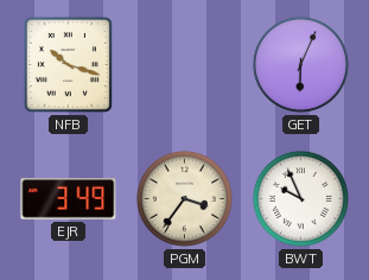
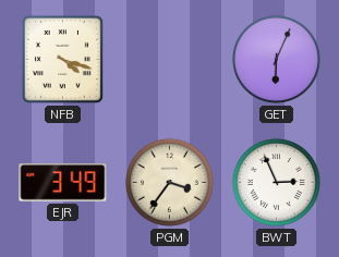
NFB: 10:18 -> 4:18
BWT: 9:56 -> 2:56
